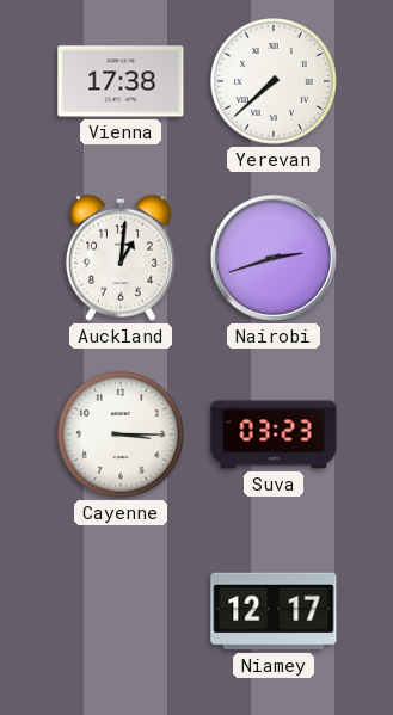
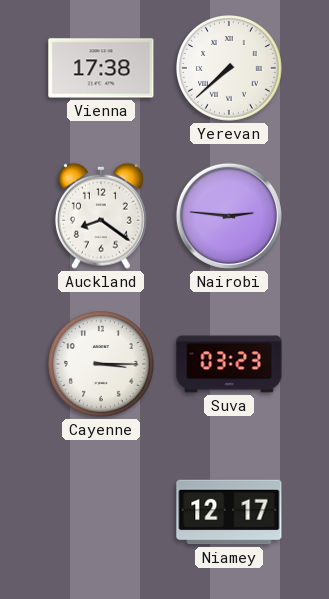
Auckland: 1:01 -> 8:21
Nairobi: 2:42 -> 2:46
